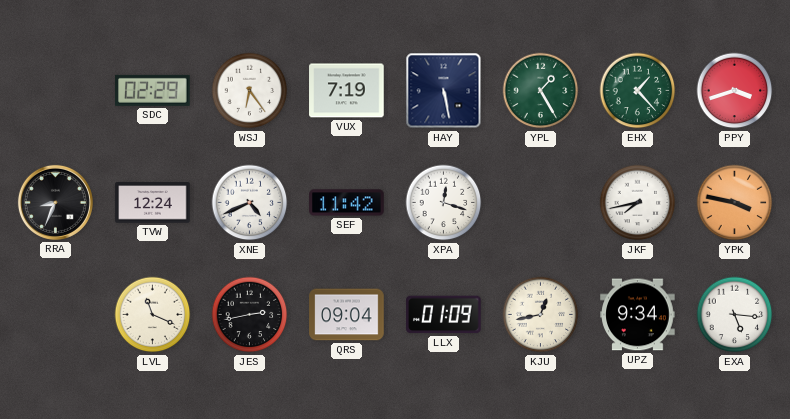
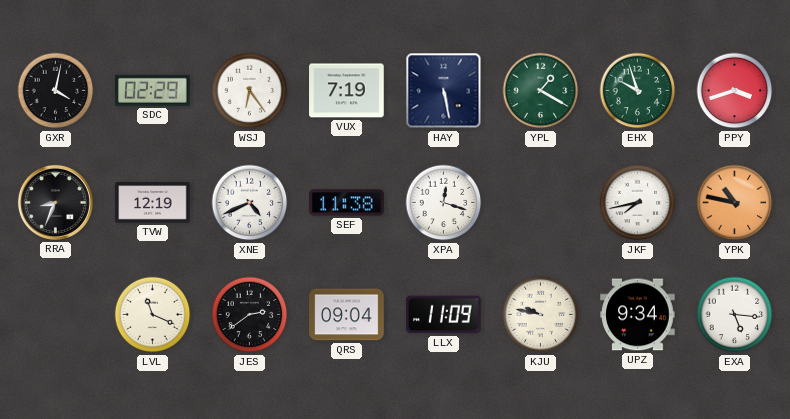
GXR: none -> 4:02
YPL: 1:25 -> 1:20
EHX: 1:23 -> 9:57
TVW: 12:24 -> 12:19
SEF: 11:42 -> 11:38
YPK: 3:47 -> 10:47
JES: 2:43 -> 2:39
LLX: 01:09 -> 11:09
KJU: 12:43 -> 9:47
